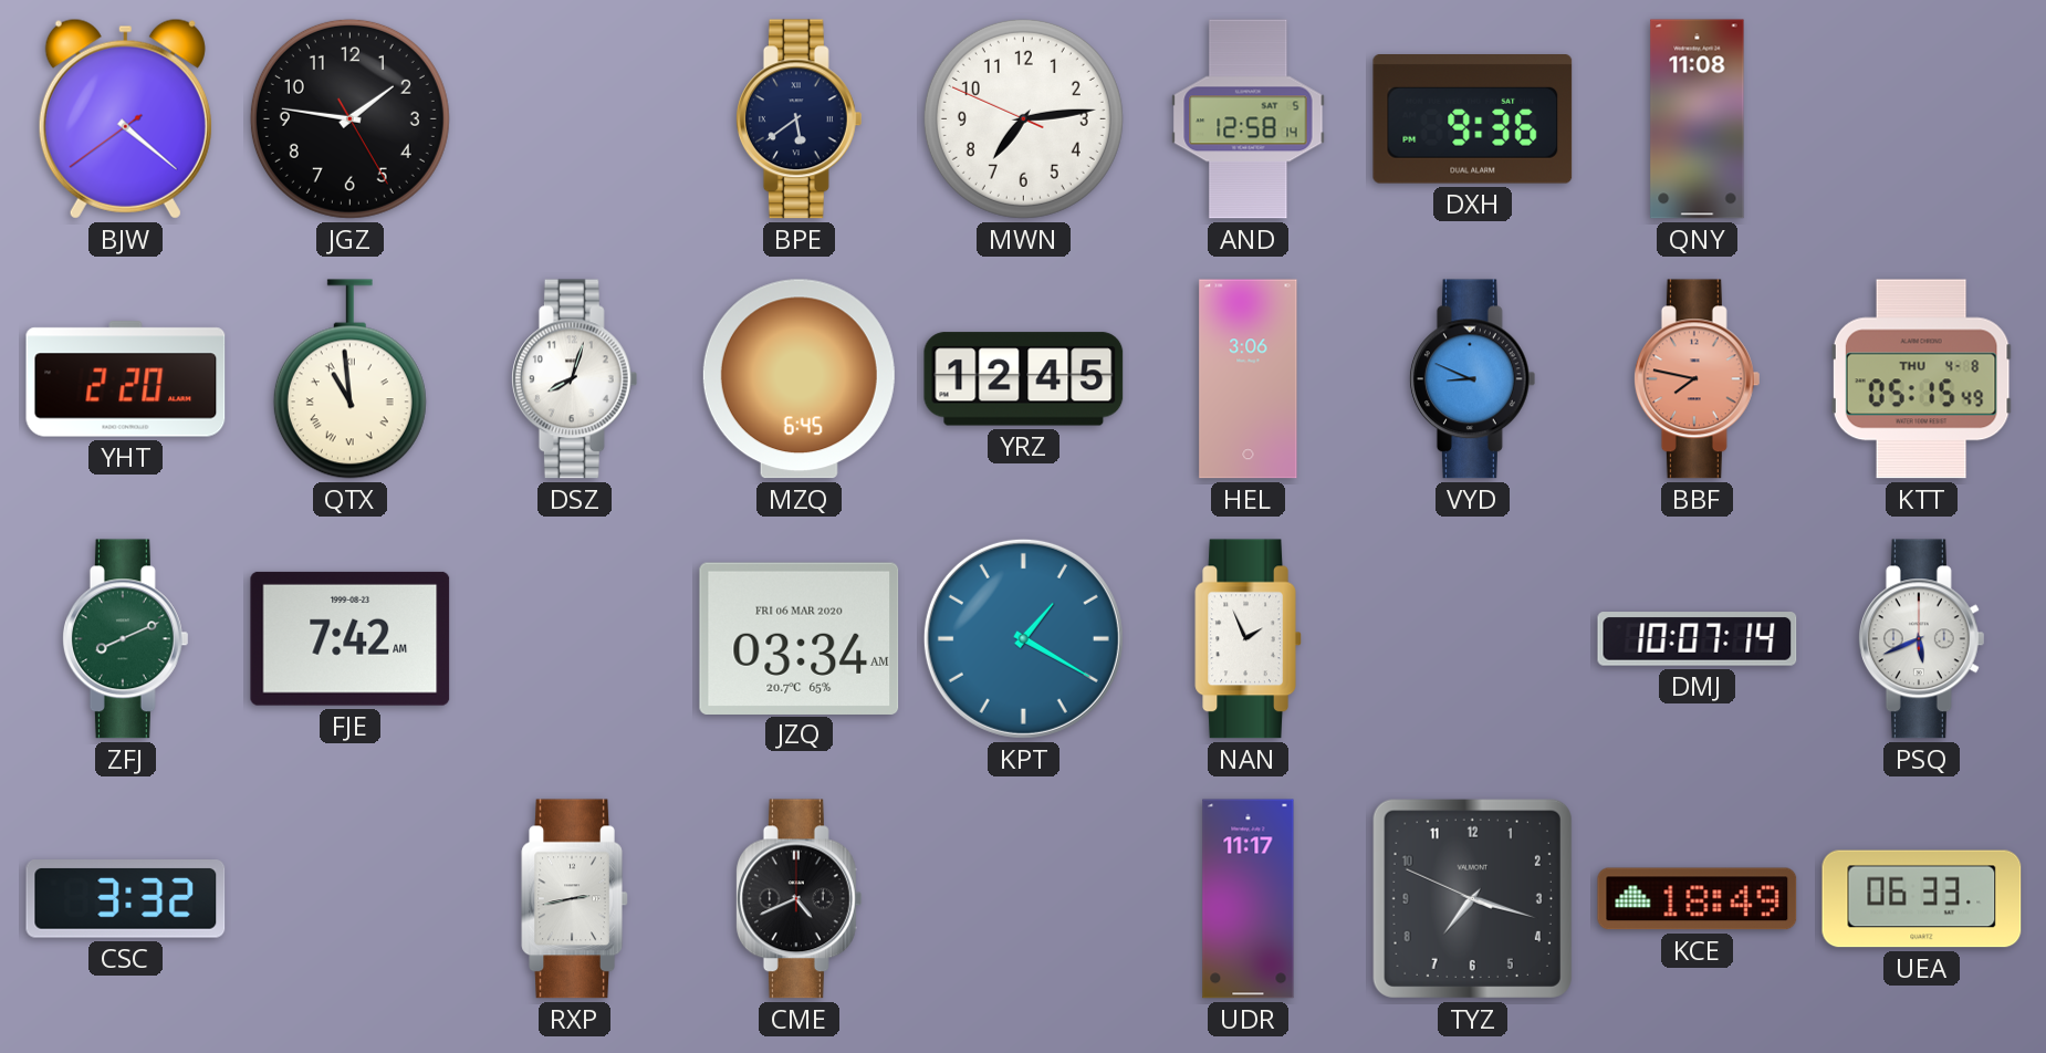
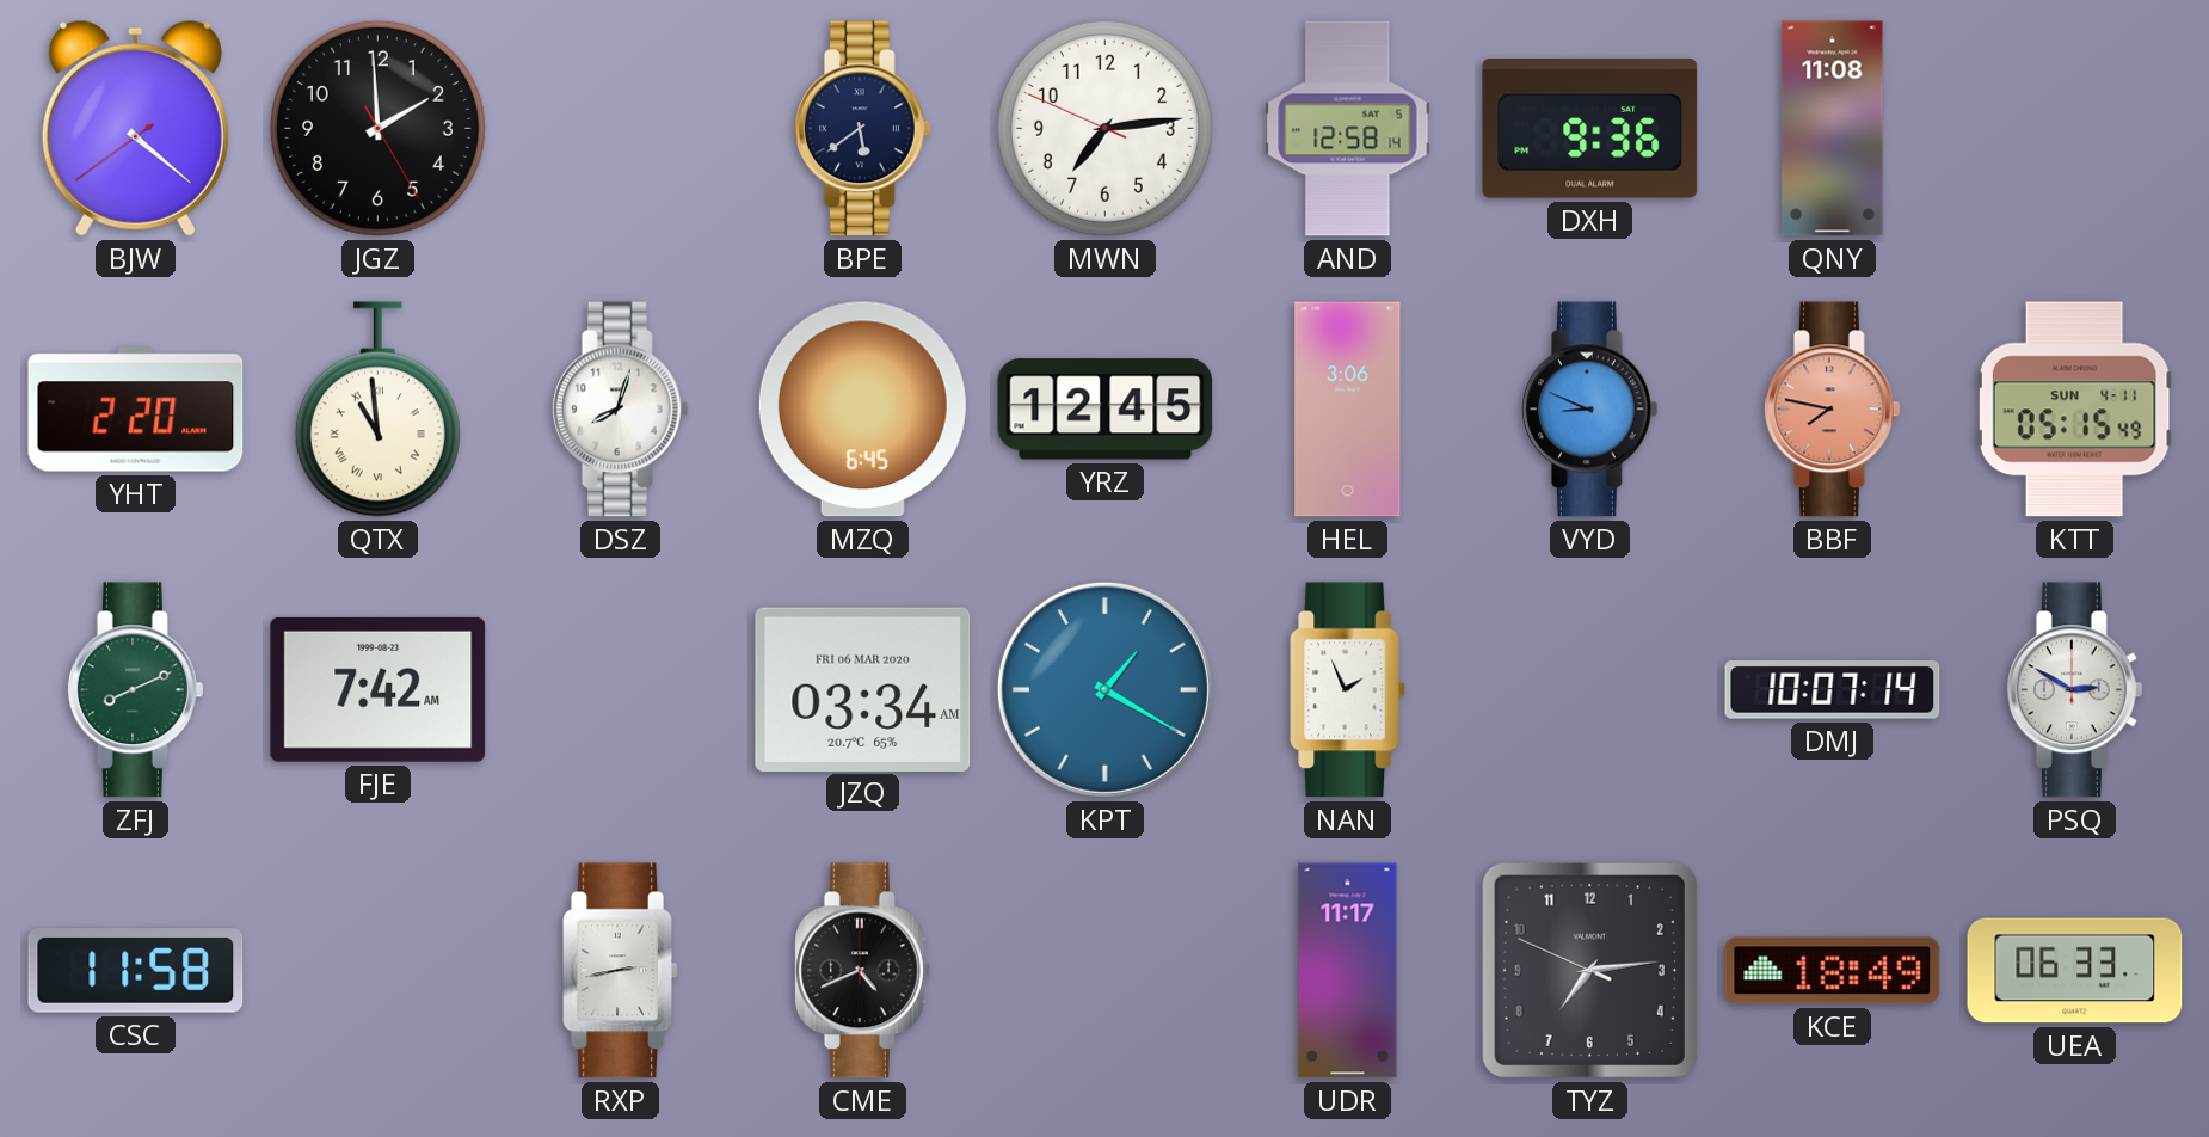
JGZ: 1:46 -> 1:59
KTT date: THU 4-8 -> SUN 4-11
PSQ: 5:41 -> 2:50
CSC: 3:32 -> 11:58
TYZ: 7:17 -> 7:13
